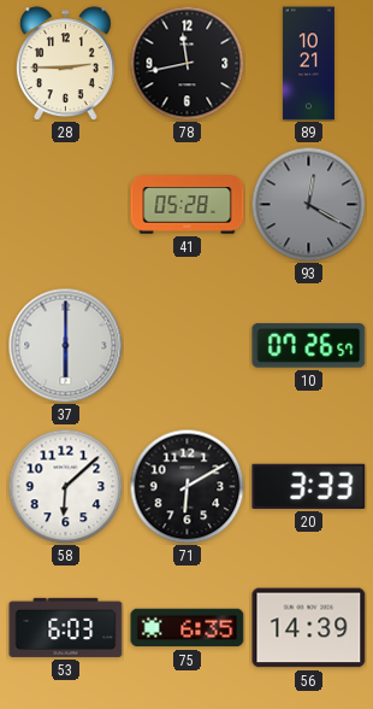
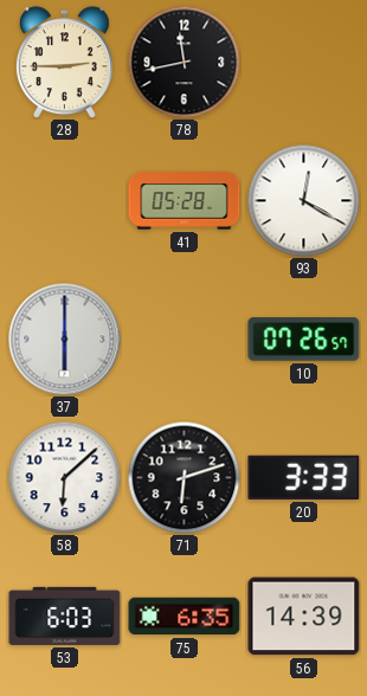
89: 10:21 -> none
93 dial: grey -> white
71: 6:10 -> 6:12
